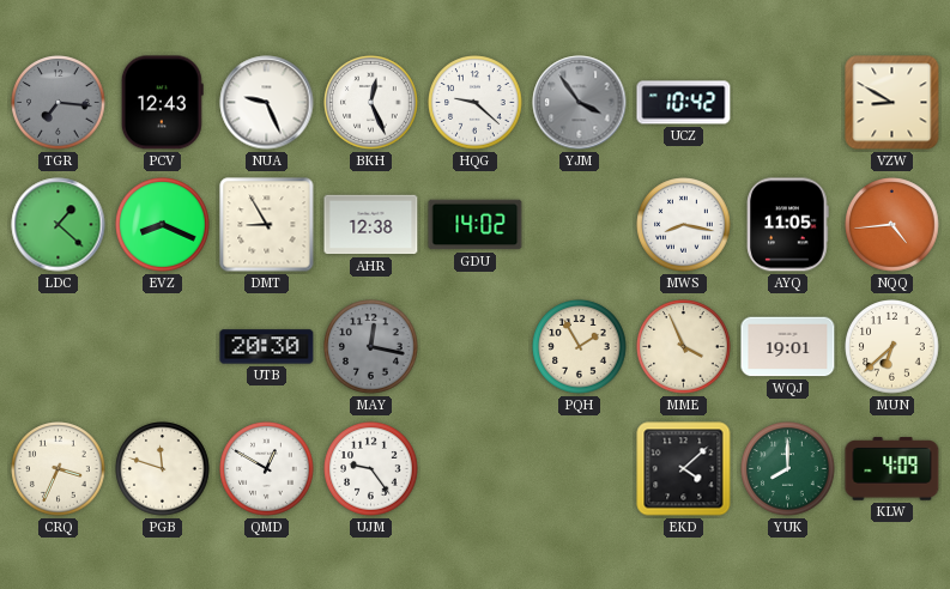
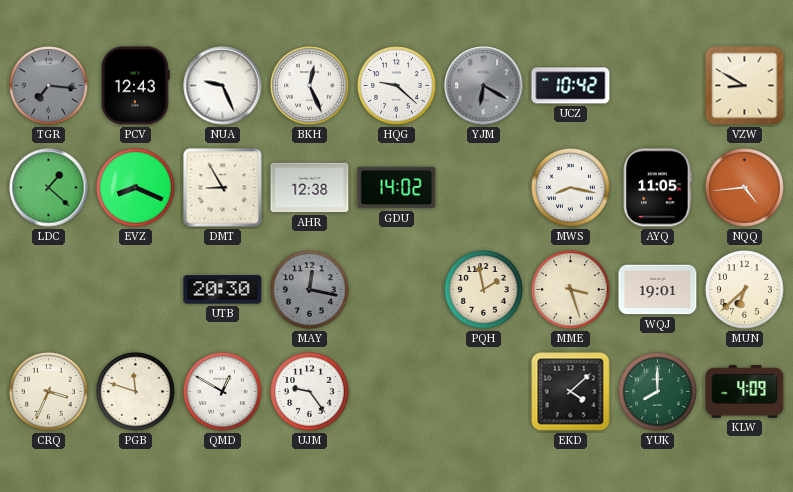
YJM: 3:54 -> 6:20
PQH: 1:55 -> 1:58
MME: 3:56 -> 3:27
